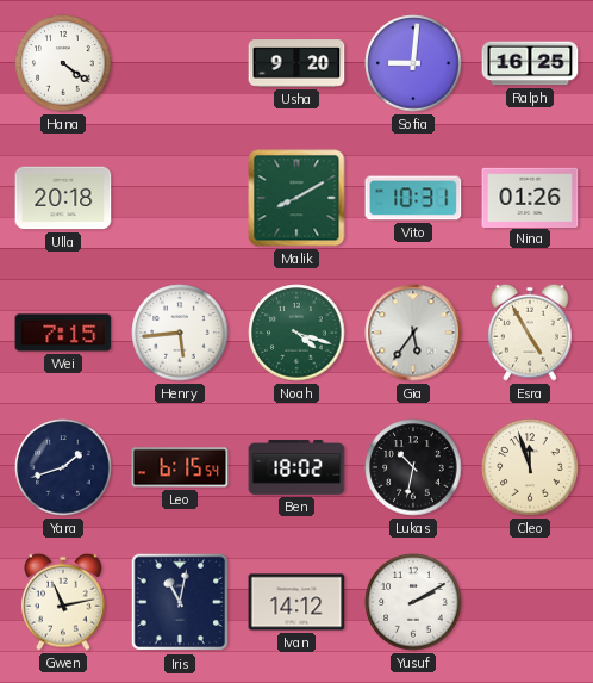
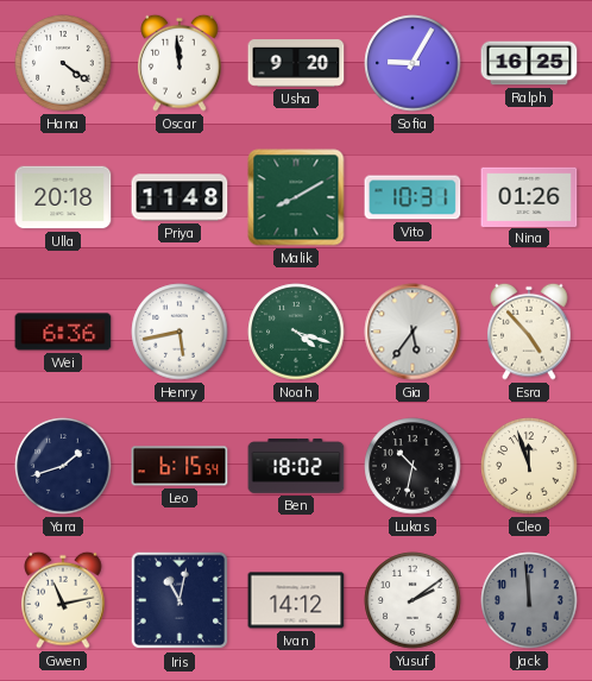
Oscar: none -> 11:59
Sofia: 9:01 -> 9:05
Priya: none -> 11:48
Wei: 7:15 -> 6:36
Henry: 5:44 -> 5:43
Esra: 4:55 -> 4:53
Yusuf: 2:10 -> 2:09
Jack: none -> 11:59
